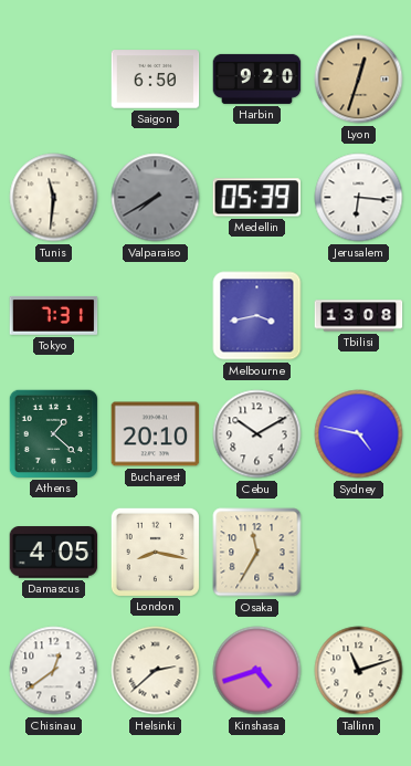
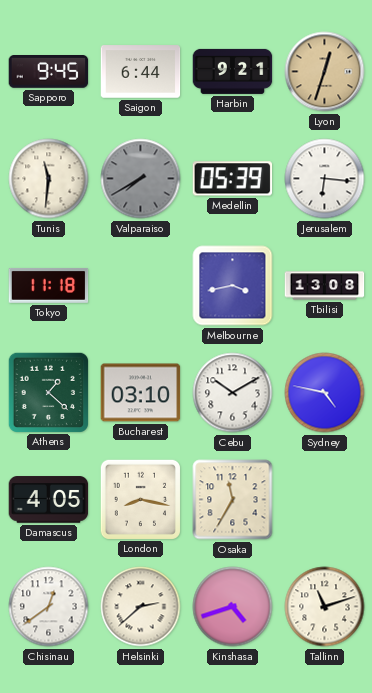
Sapporo: none -> 9:45
Saigon: 6:50 -> 6:44
Harbin: 9:20 -> 9:21
Tokyo: 7:31 -> 11:18
Bucharest: 20:10 -> 03:10
